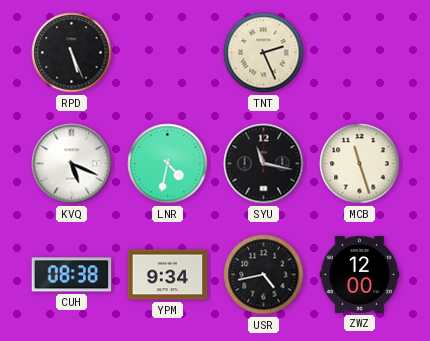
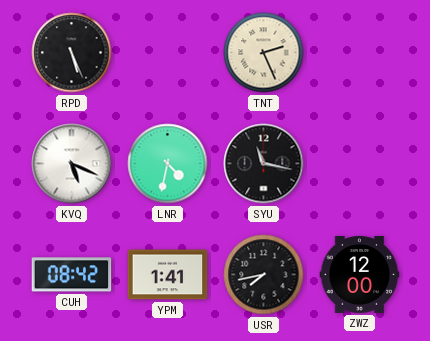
MCB: 11:27 -> none
CUH: 08:38 -> 08:42
YPM: 9:34 -> 1:41
USR: 4:43 -> 7:43
